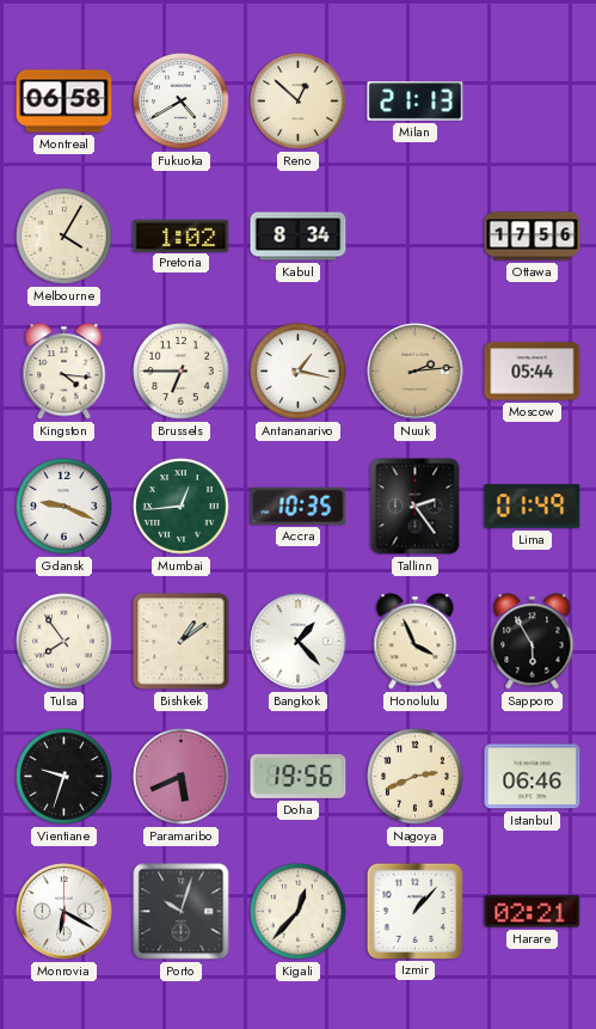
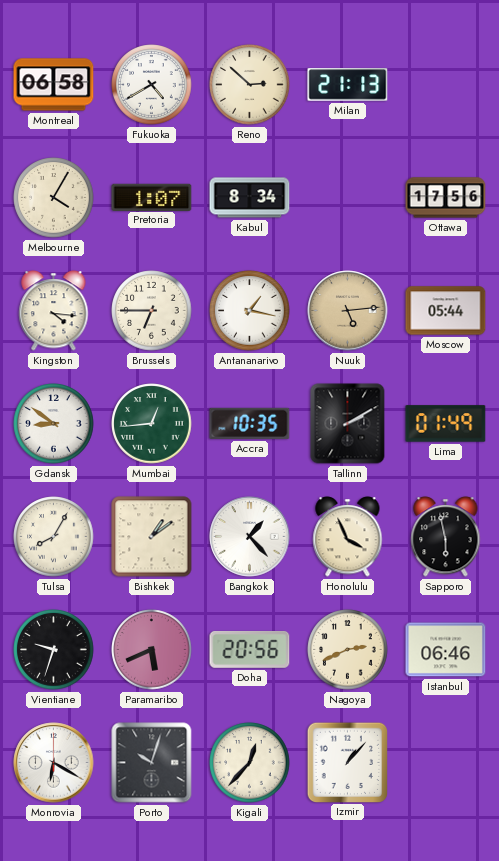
Reno: 12:52 -> 2:52
Pretoria: 1:02 -> 1:07
Nuuk: 2:14 -> 5:14
Gdansk: 9:19 -> 8:51
Tallinn: 2:24 -> 2:10
Tulsa: 7:54 -> 8:05
Sapporo: 5:55 -> 5:58
Doha: 19:56 -> 20:56
Harare: 02:21 -> none
